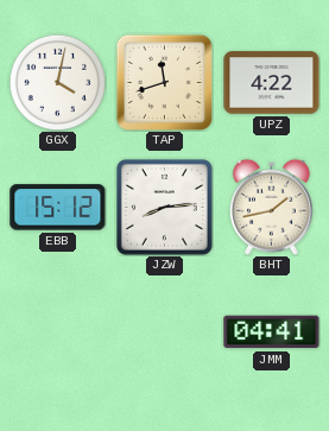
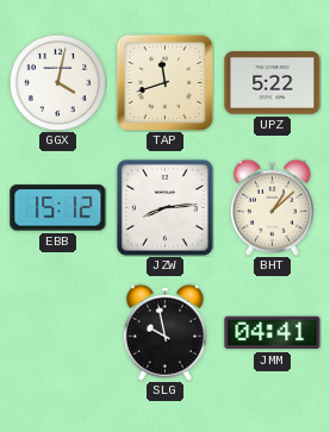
UPZ: 4:22 -> 5:22
BHT: 1:43 -> 1:08
SLG: none -> 9:58
